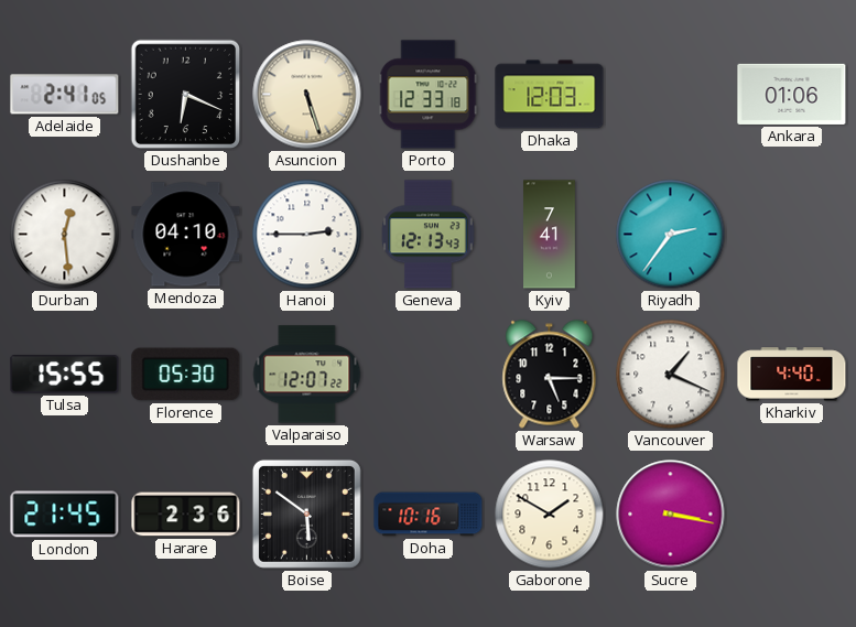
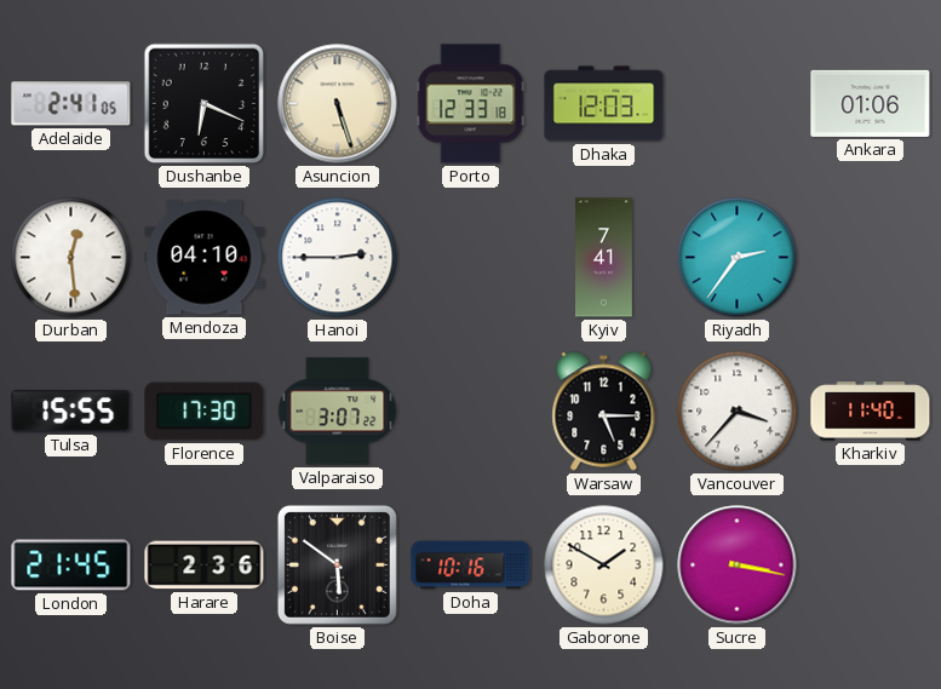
Geneva: 12:13 -> none
Florence: 05:30 -> 17:30
Valparaiso: 12:07 -> 3:07
Vancouver: 1:19 -> 3:37
Kharkiv: 4:40 -> 11:40
